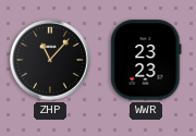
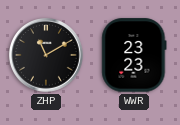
ZHP: 11:07 -> 11:10
